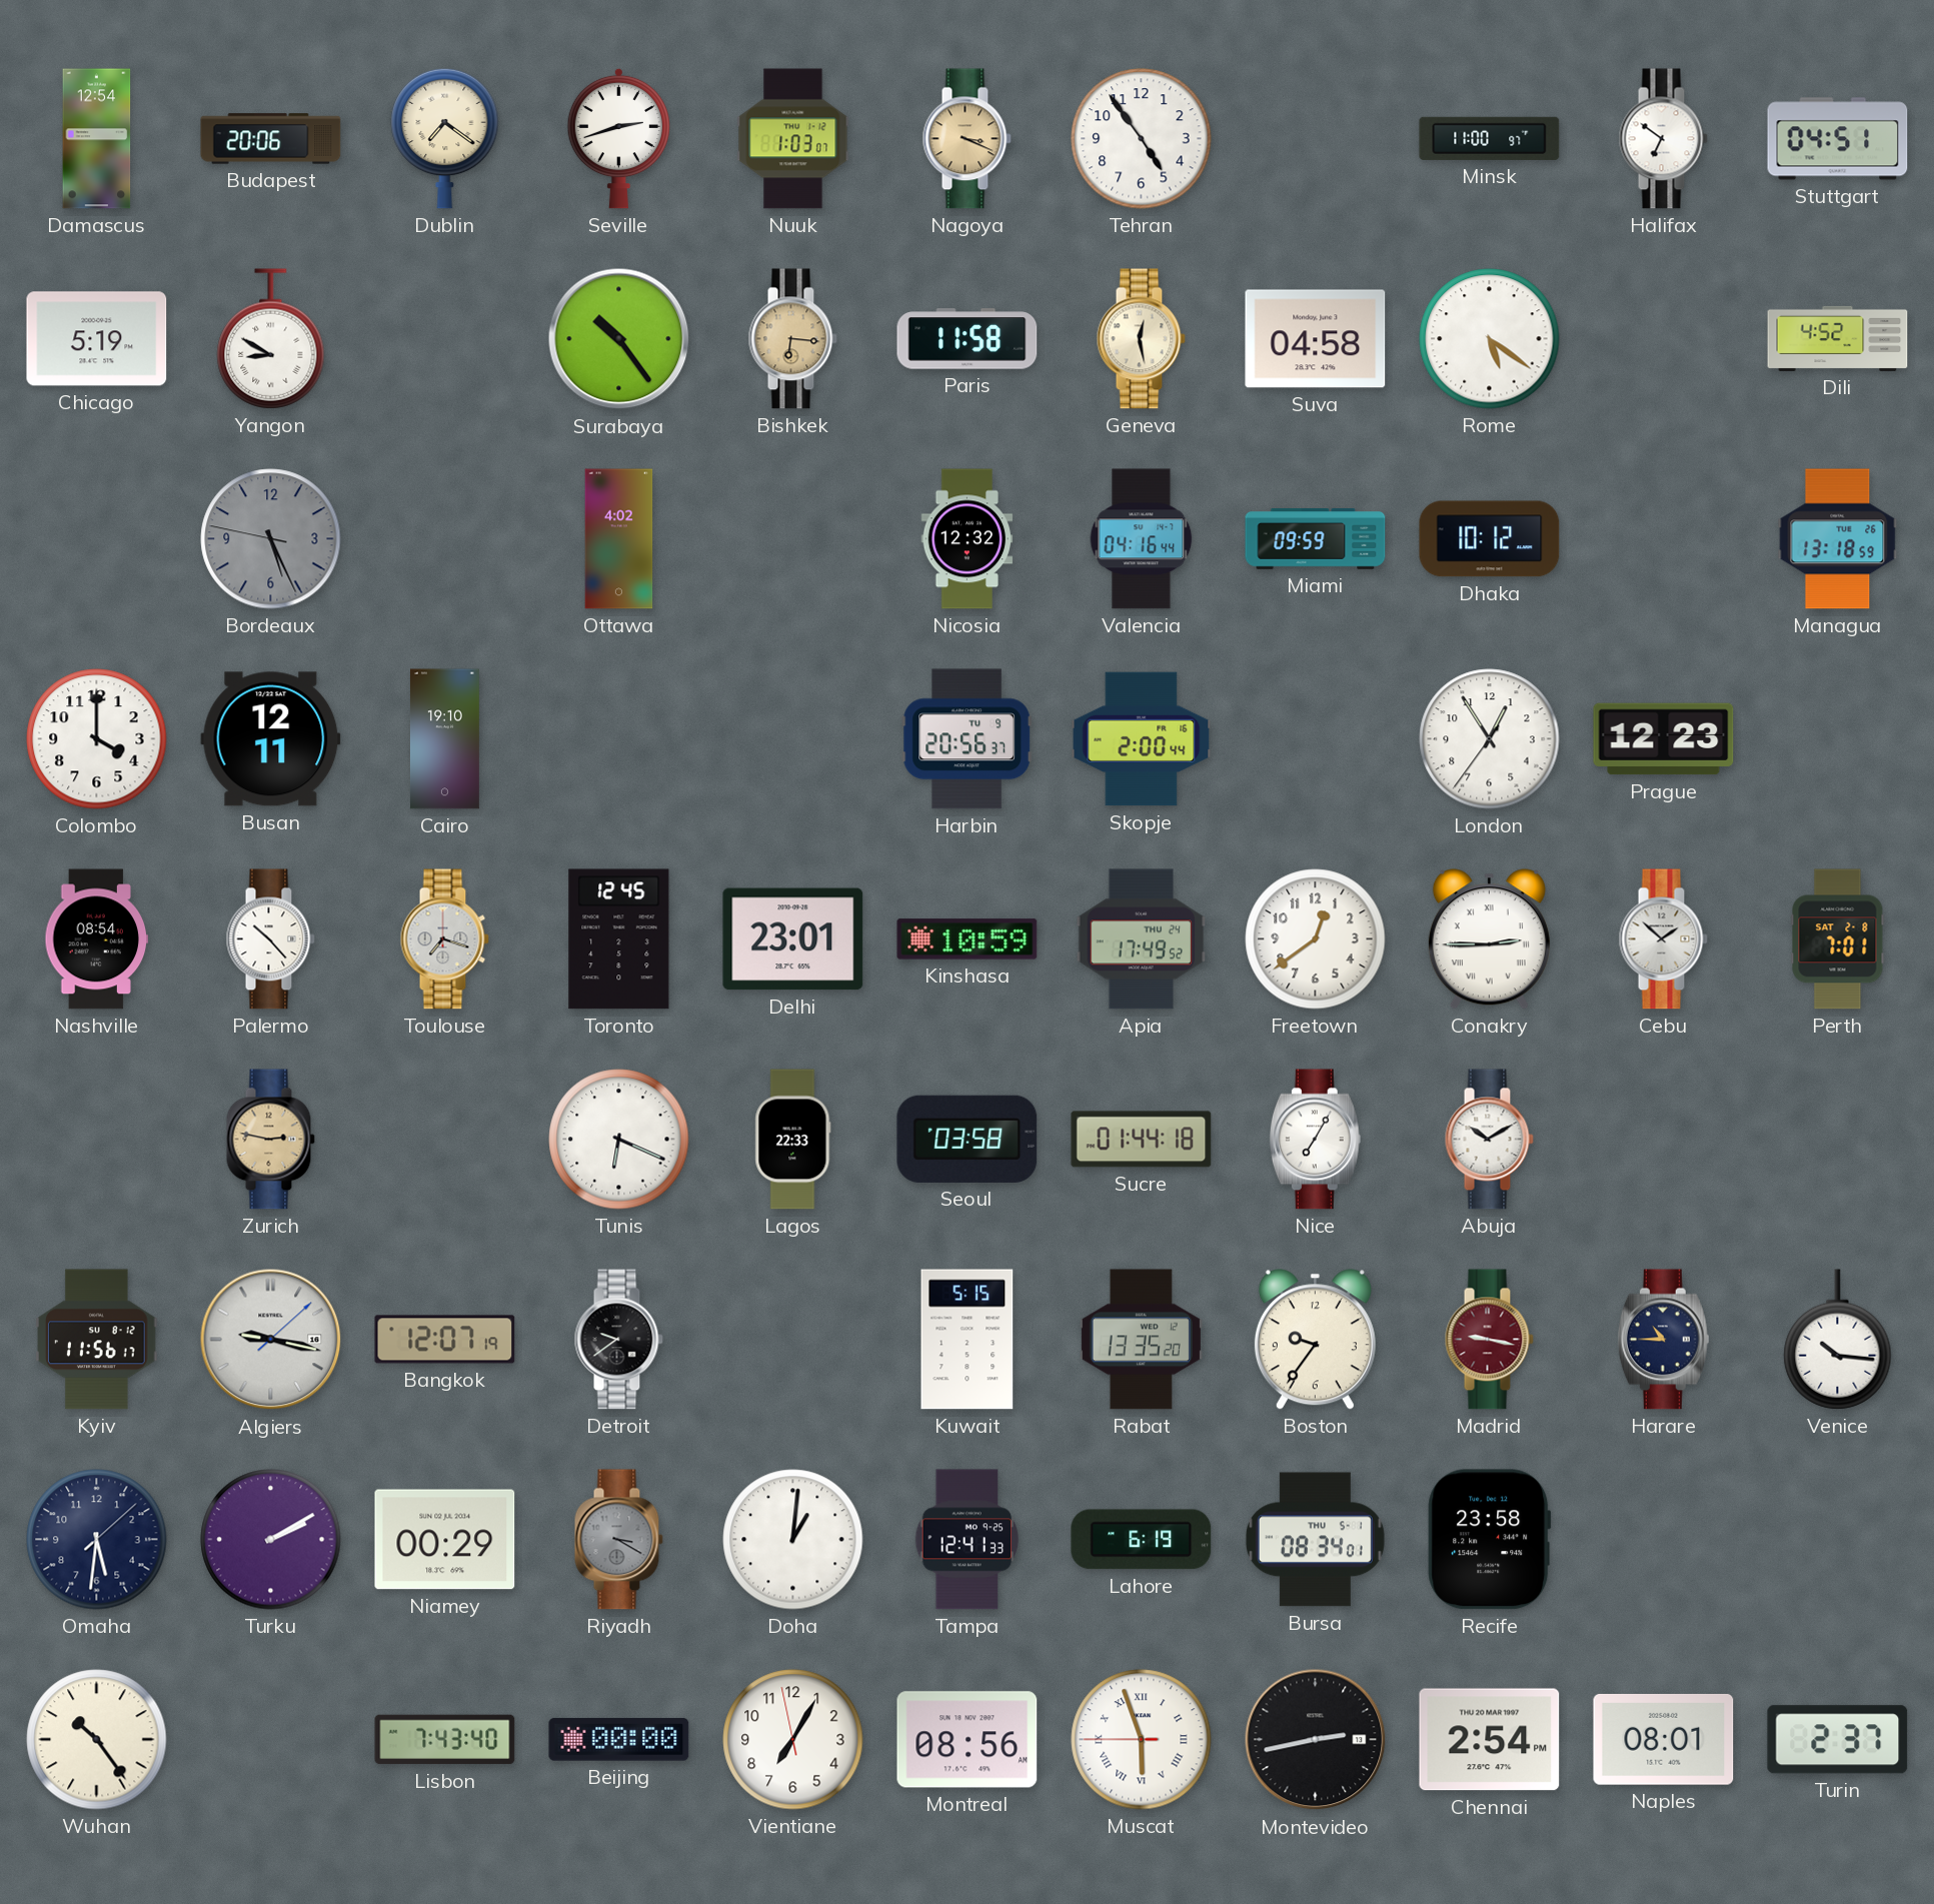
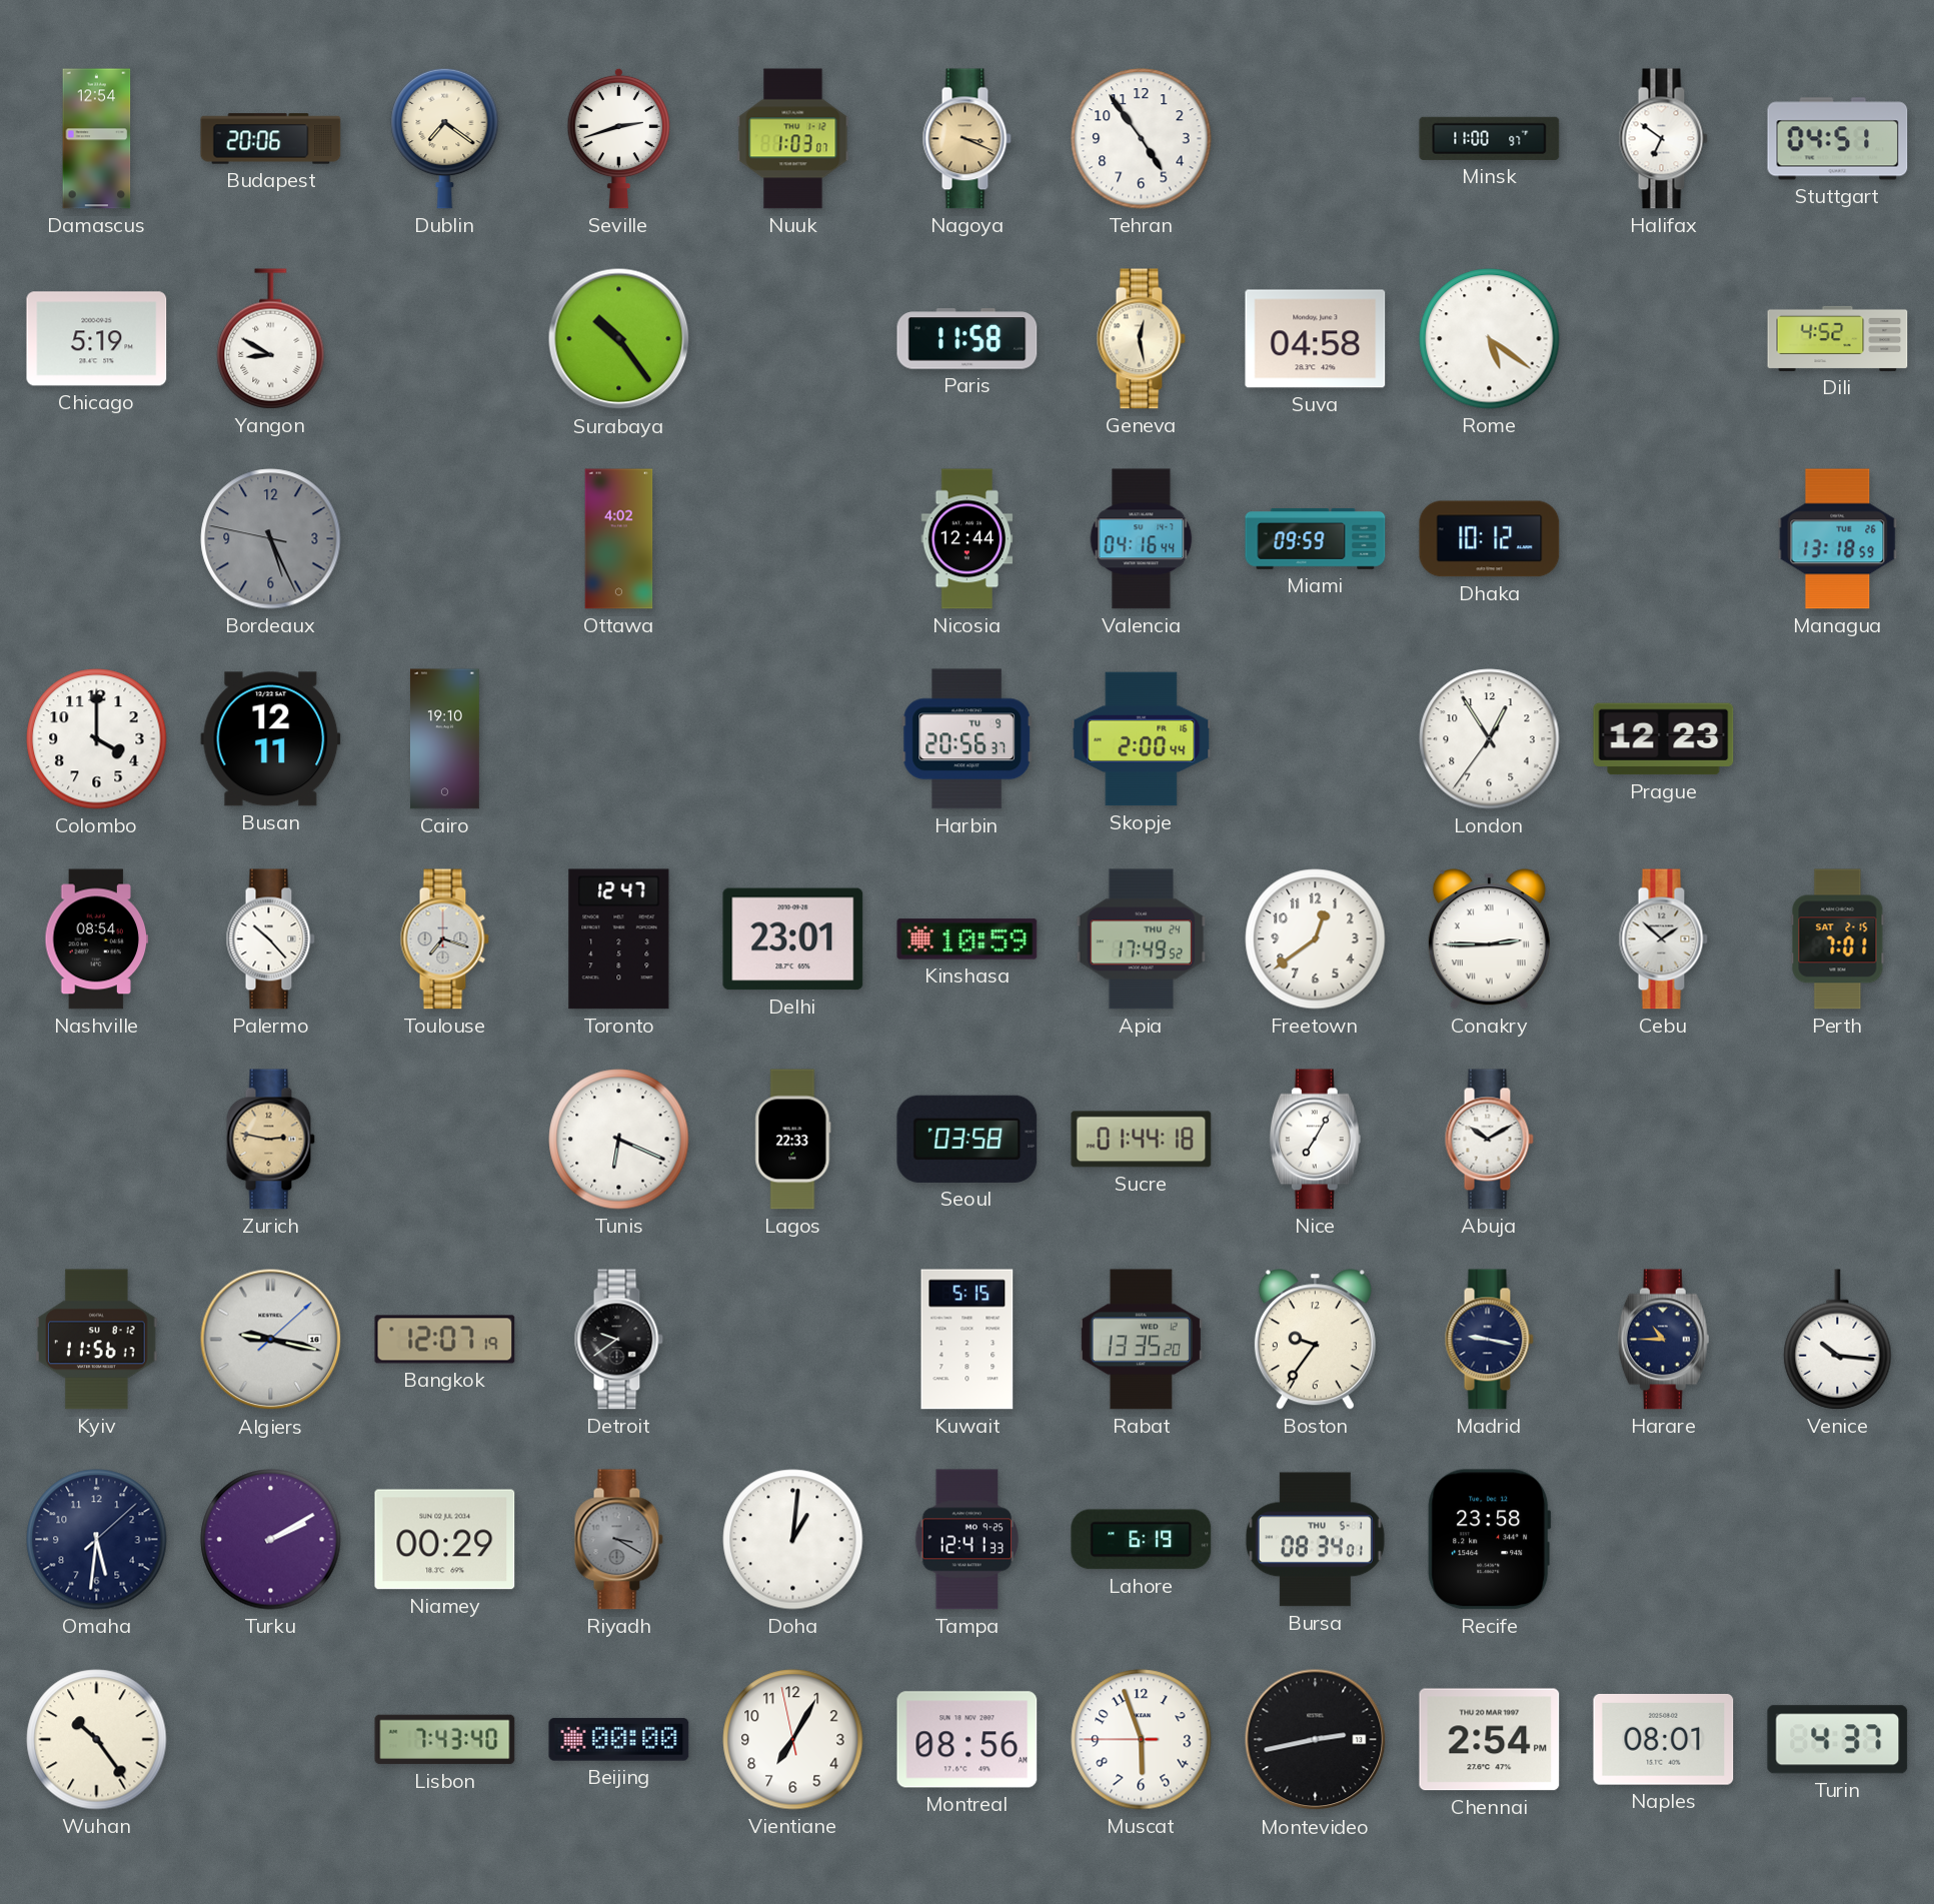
Bishkek: 6:16 -> none
Nicosia: 12:32 -> 12:44
Toronto: 12:45 -> 12:47
Perth date: SAT 2-8 -> SAT 2-15
Madrid dial: burgundy -> navy
Muscat numerals: Roman -> Arabic
Turin: 2:37 -> 4:37
